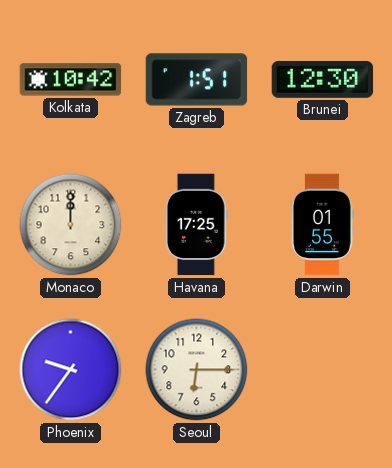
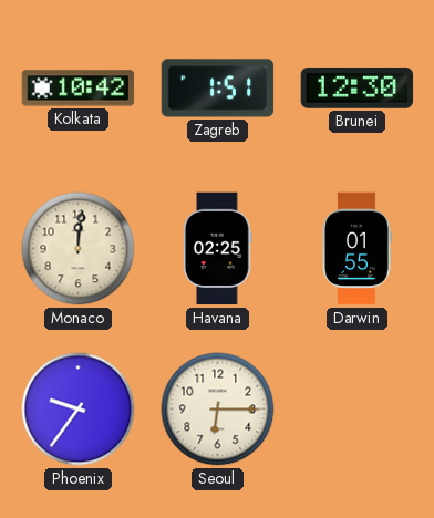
Monaco: 12:00 -> 12:01
Havana: 17:25 -> 02:25
